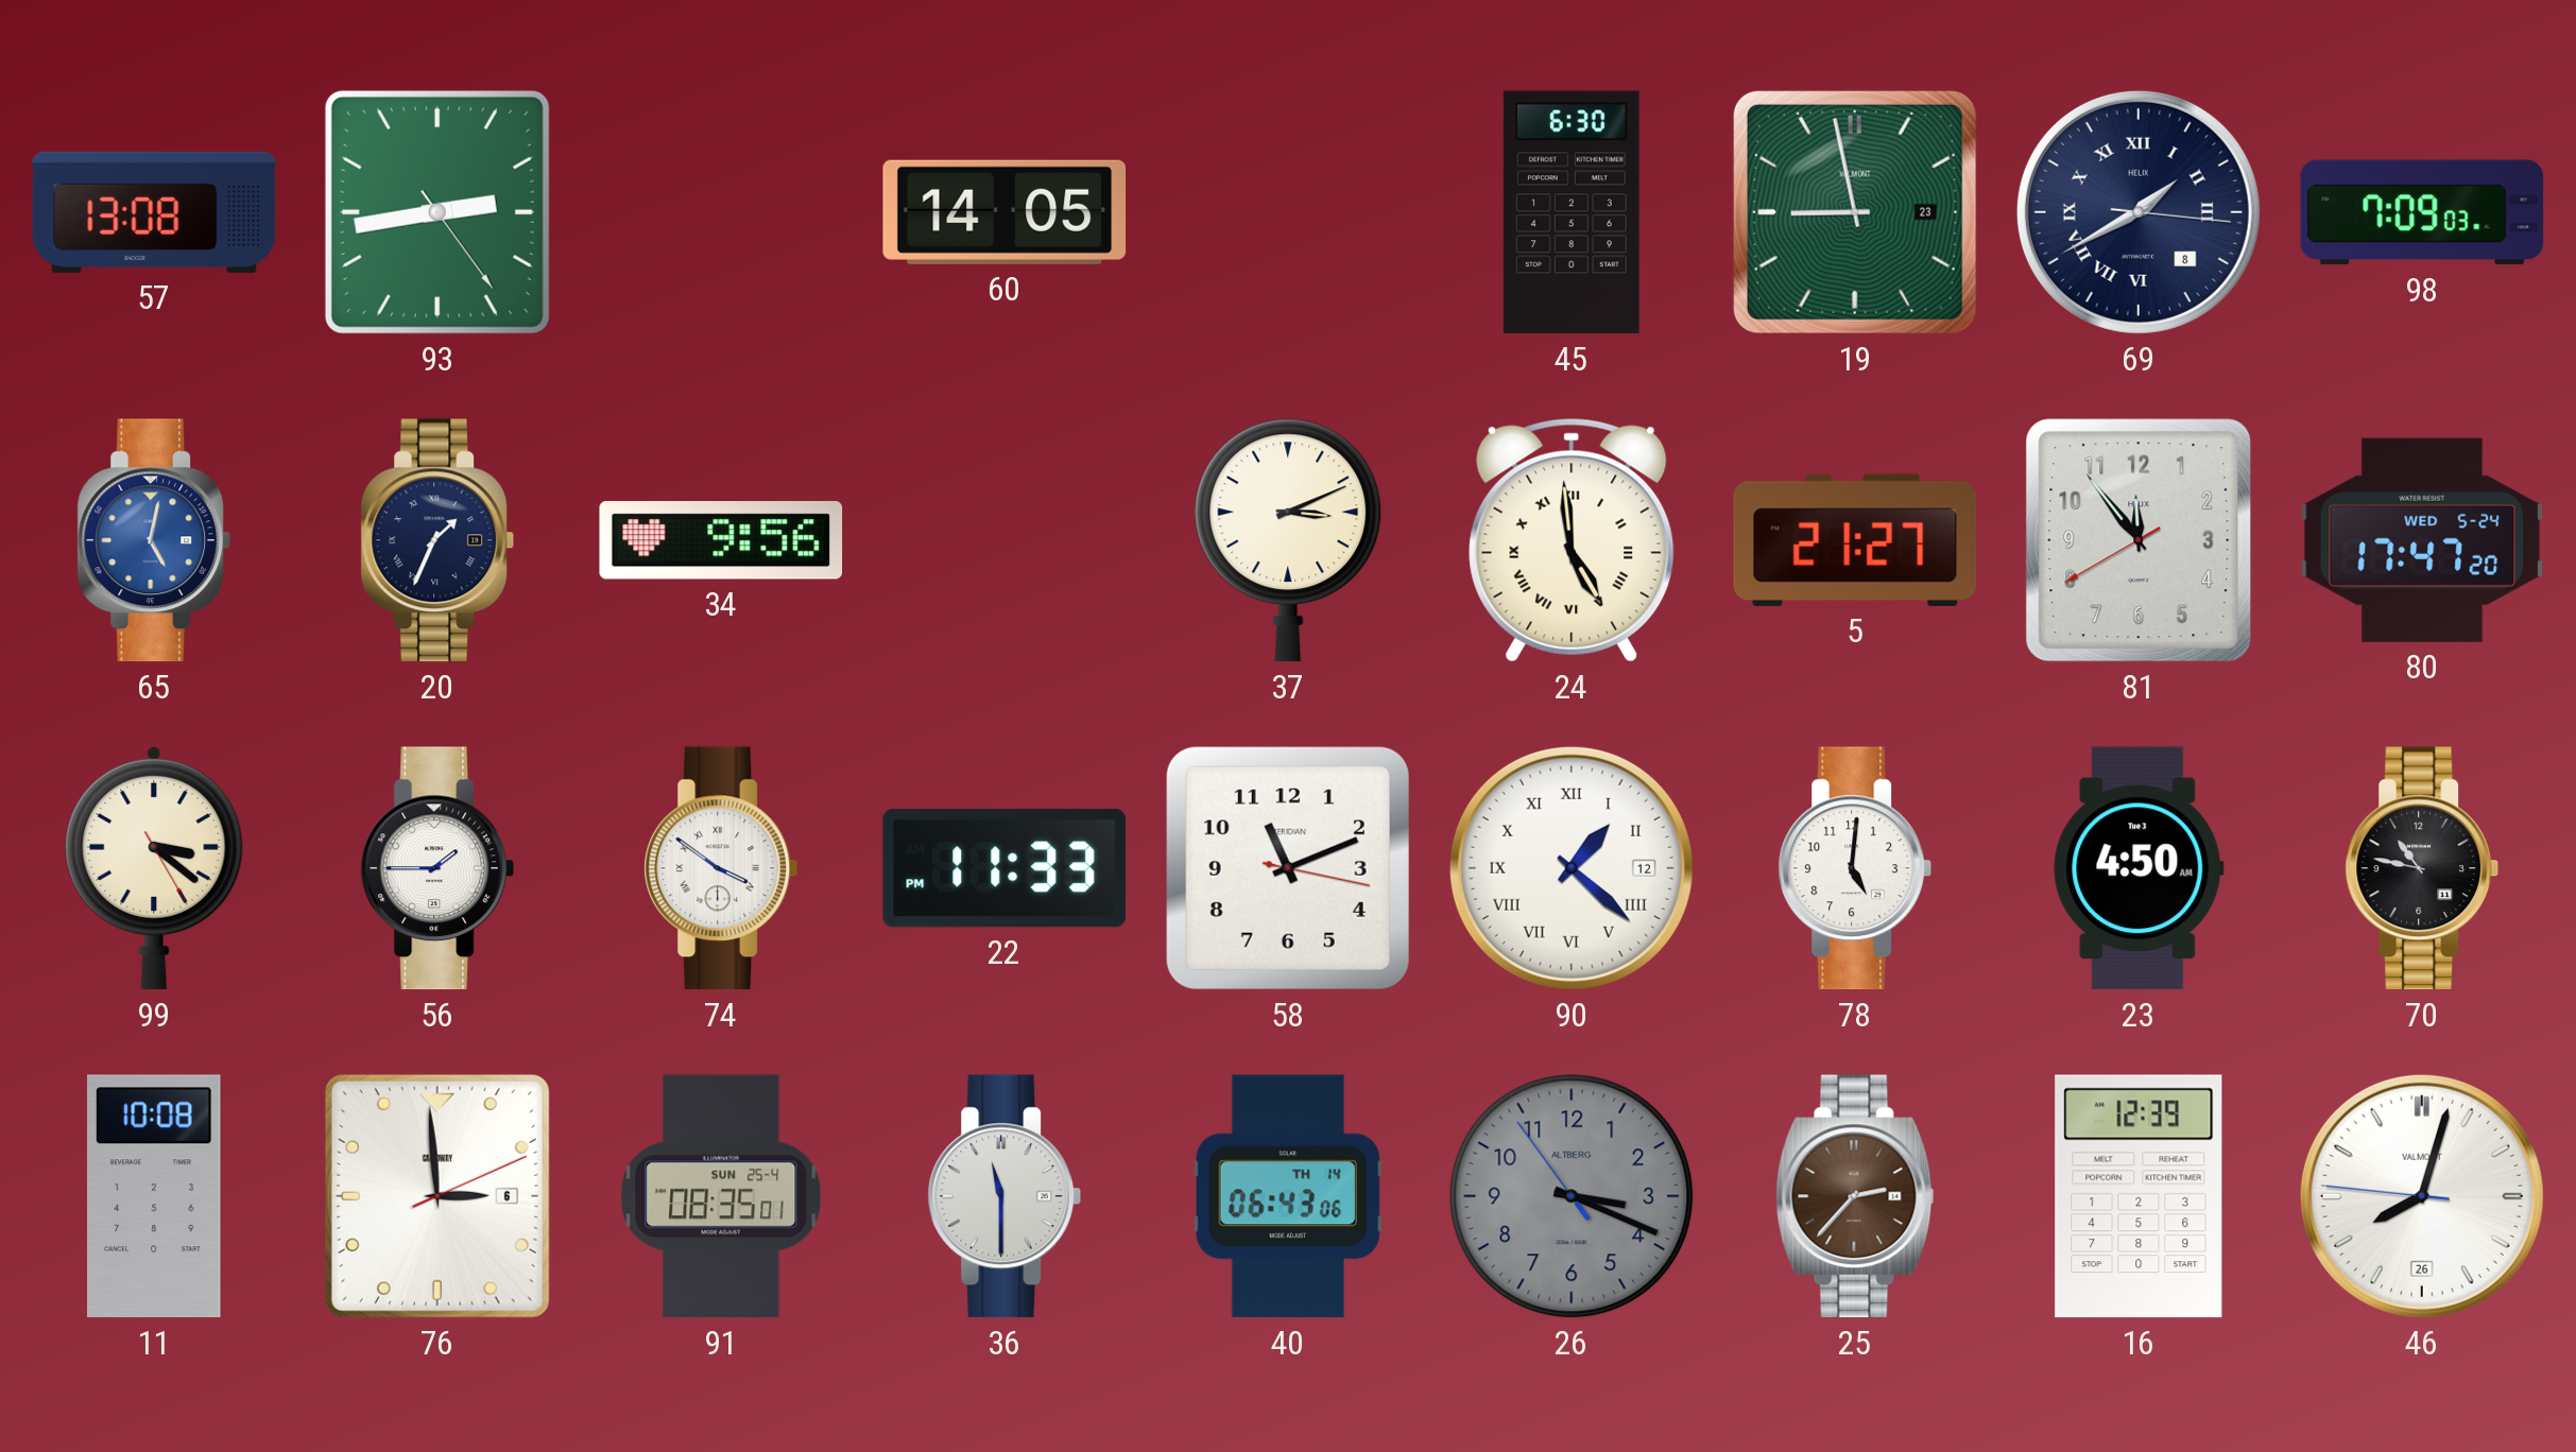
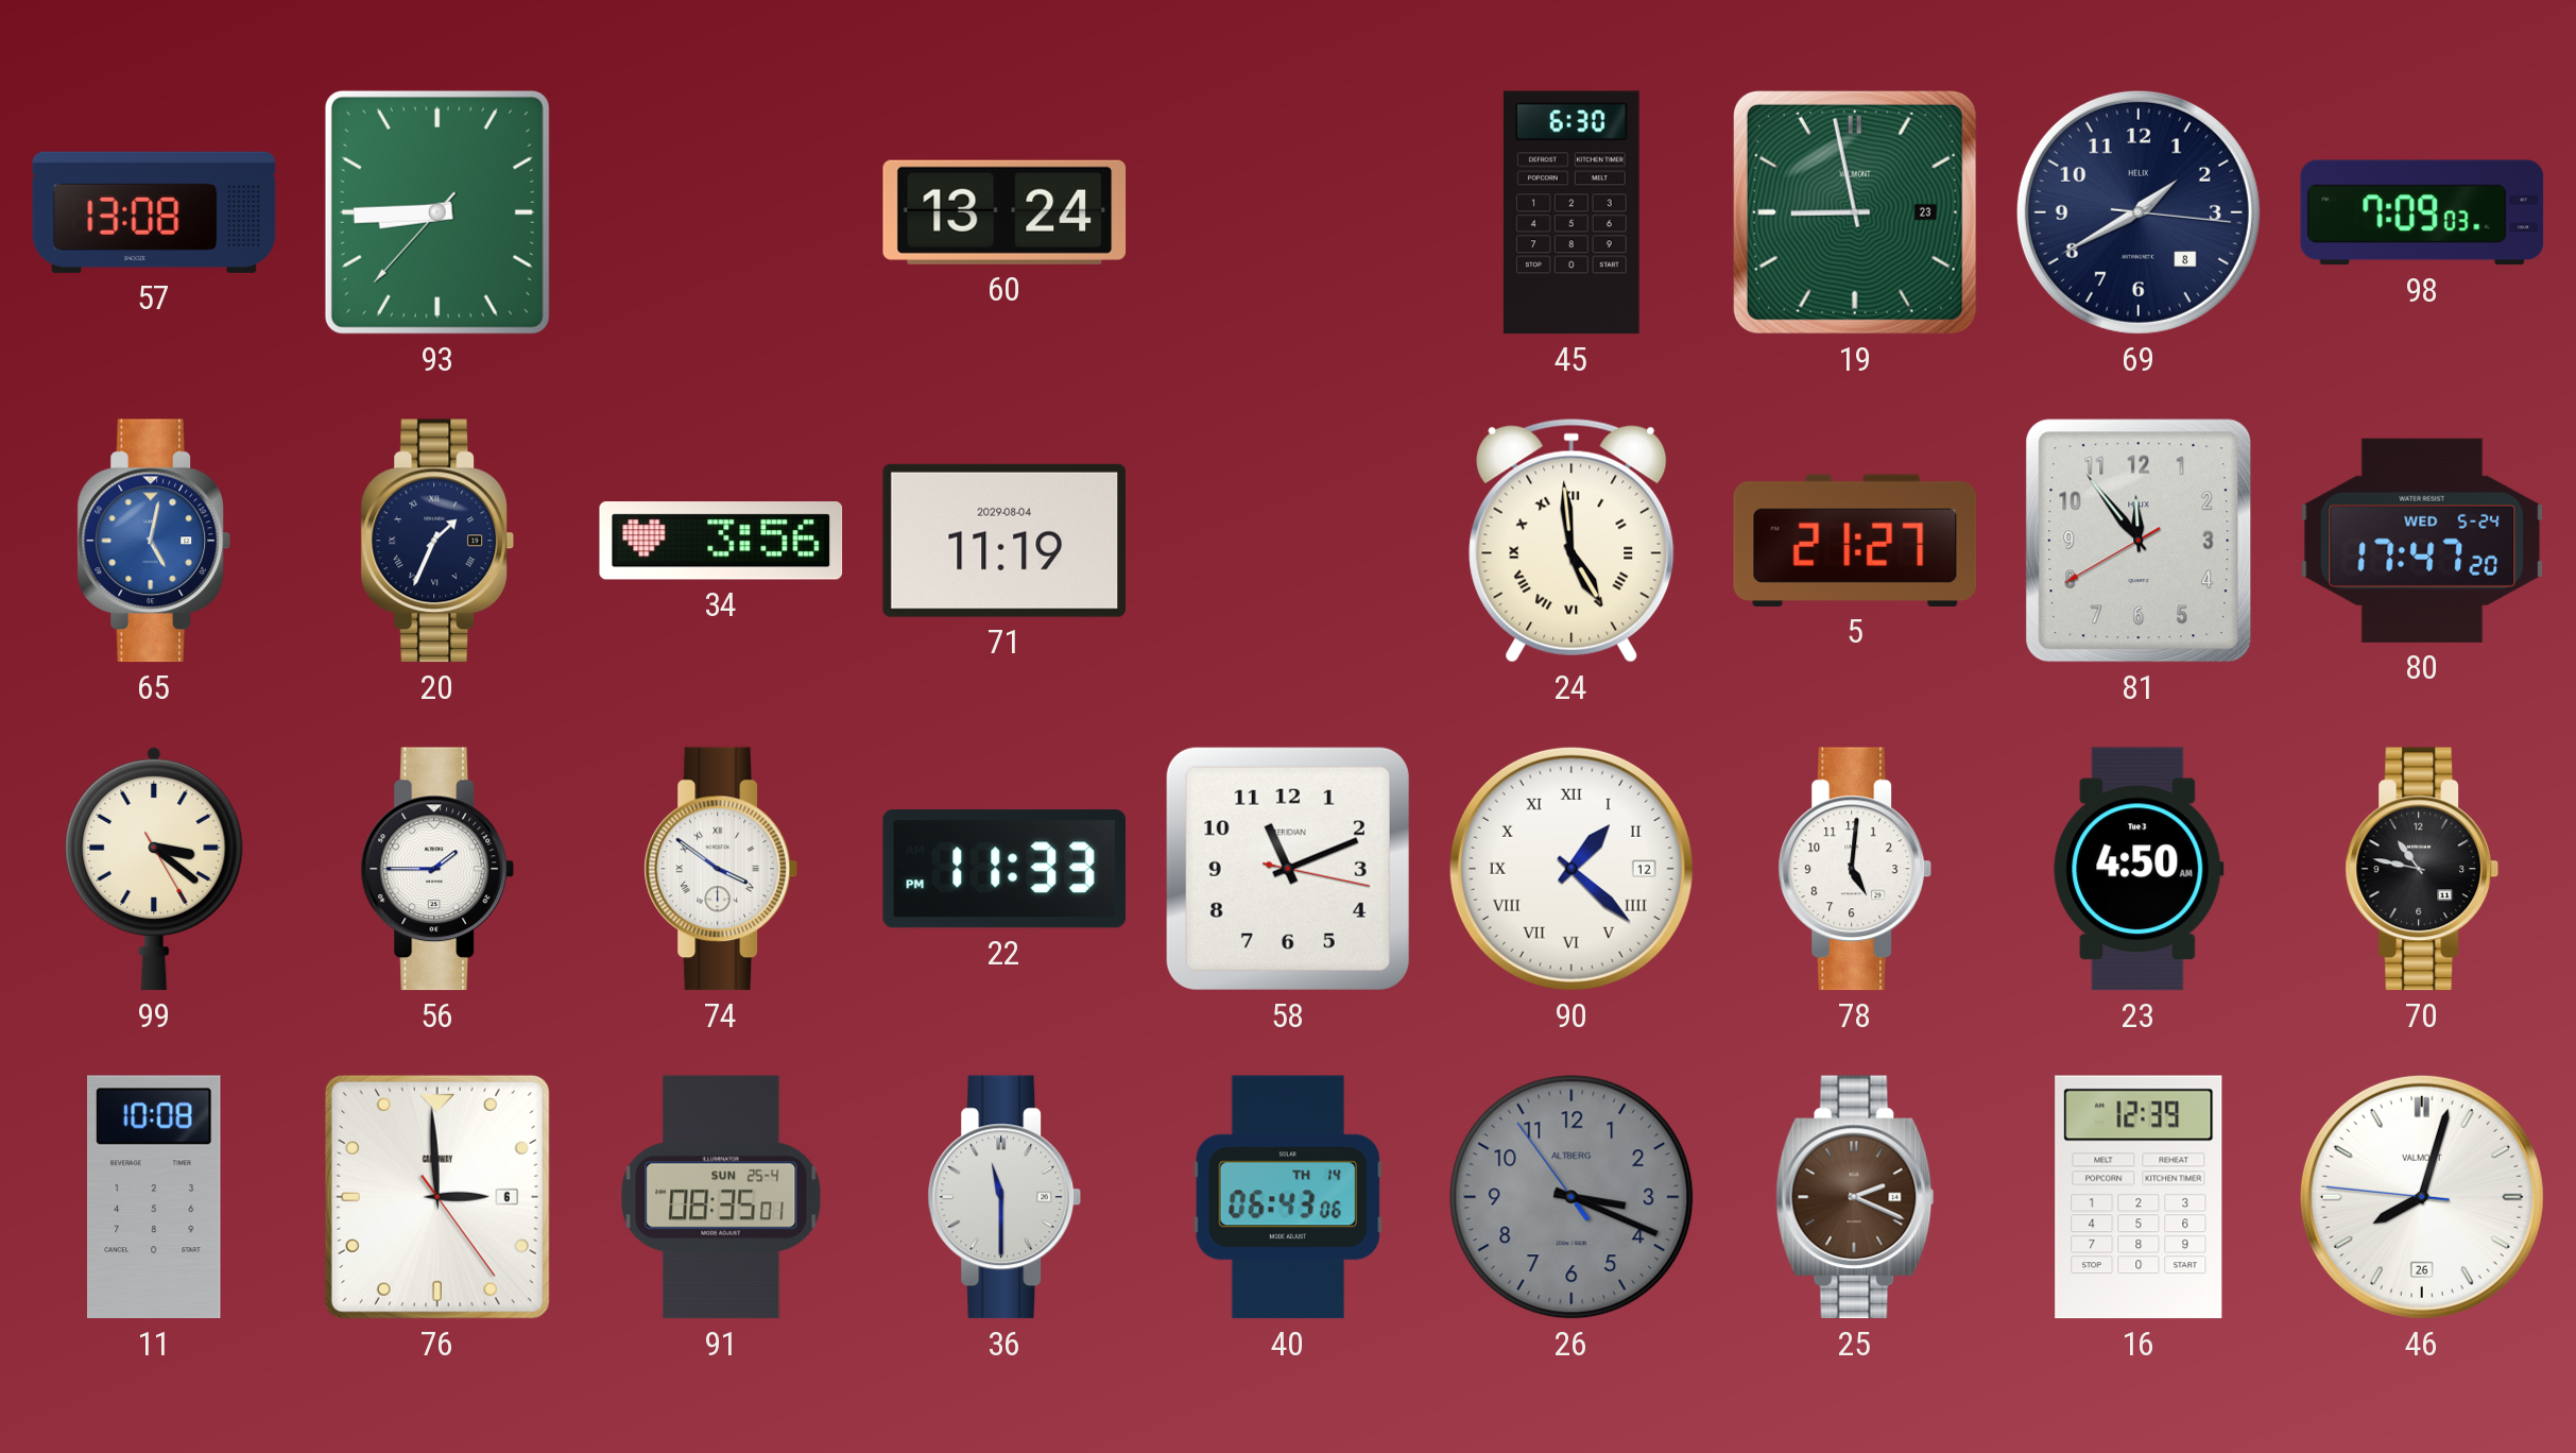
93: 2:43 -> 8:44
60: 14:05 -> 13:24
69 numerals: Roman -> Arabic
34: 9:56 -> 3:56
71: none -> 11:19
37: 3:11 -> none
76: 2:59:11 -> 2:59:24
25: 2:37 -> 2:19
